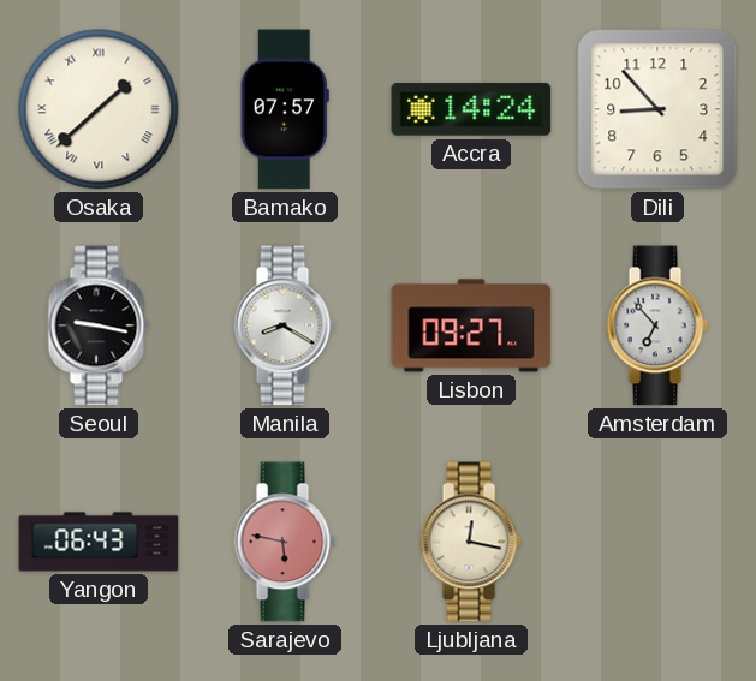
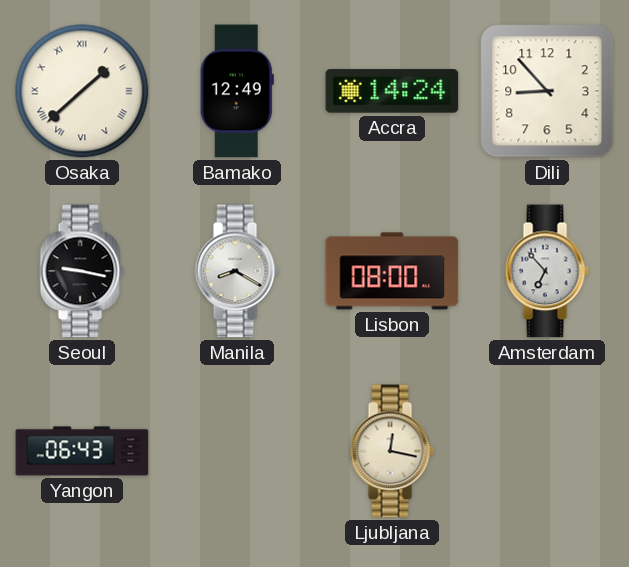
Bamako: 07:57 -> 12:49
Lisbon: 09:27 -> 08:00
Sarajevo: 5:47 -> none
